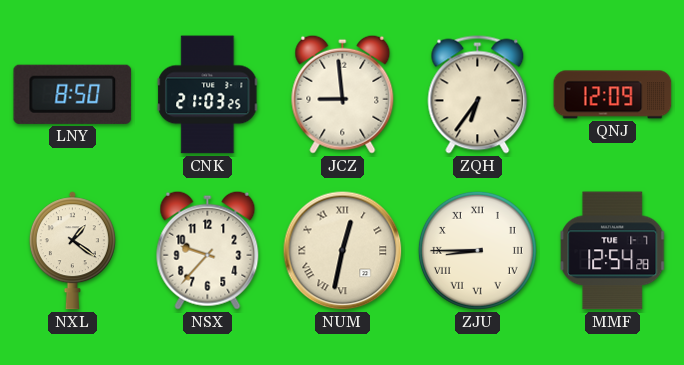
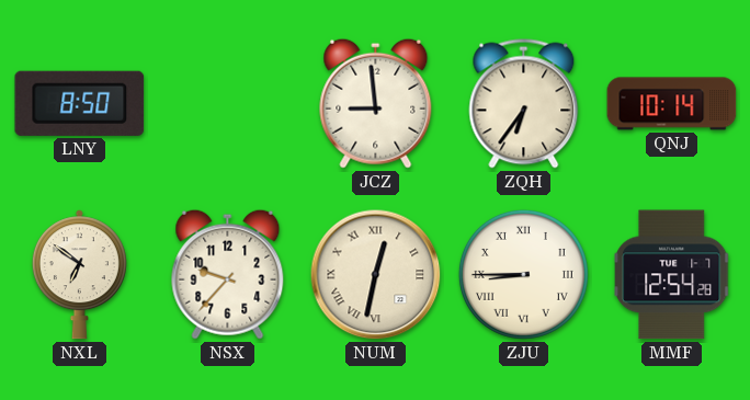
CNK: 21:03 -> none
QNJ: 12:09 -> 10:14
NXL: 1:21 -> 6:51
